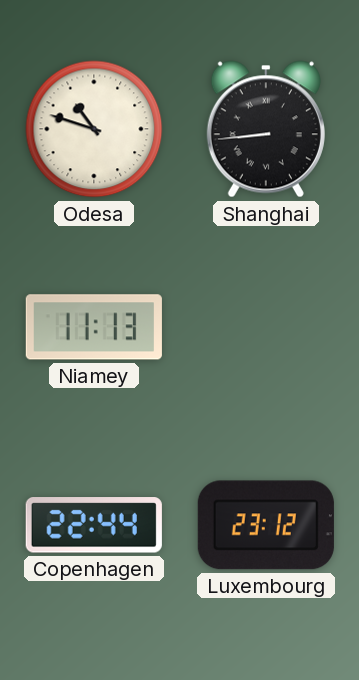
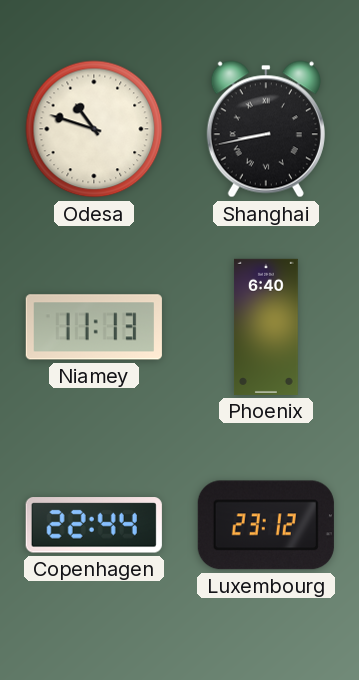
Shanghai: 8:44 -> 8:43
Phoenix: none -> 6:40
